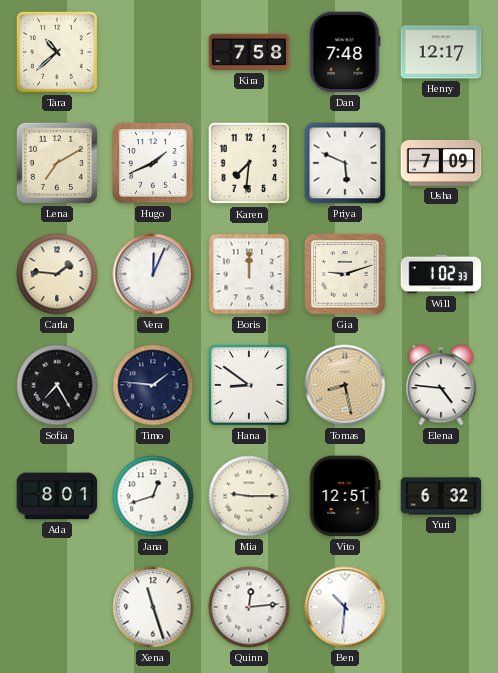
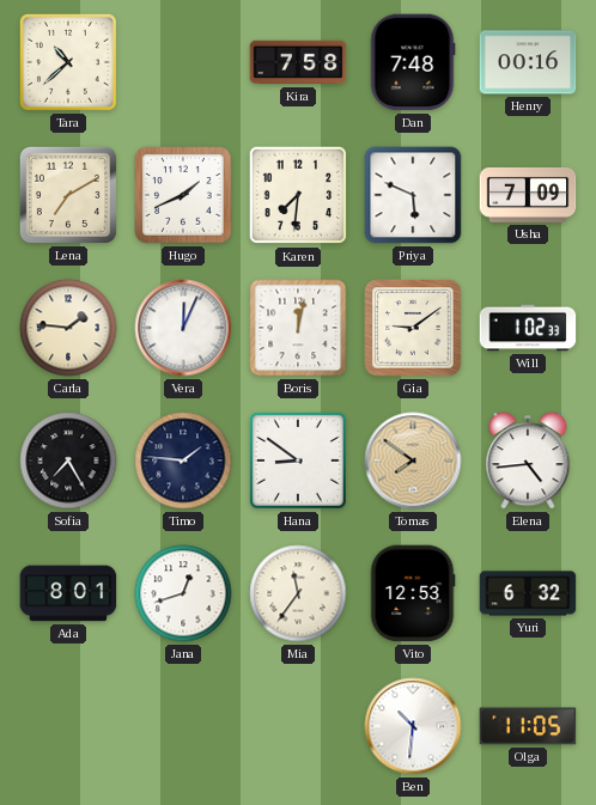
Henry: 12:17 -> 00:16
Boris: 12:00 -> 12:02
Gia: 9:12 -> 9:09
Tomas: 8:28 -> 7:51
Elena: 4:46 -> 4:44
Mia: 9:15 -> 11:36
Vito: 12:51 -> 12:53
Xena: 11:27 -> none
Quinn: 12:14 -> none
Olga: none -> 11:05
